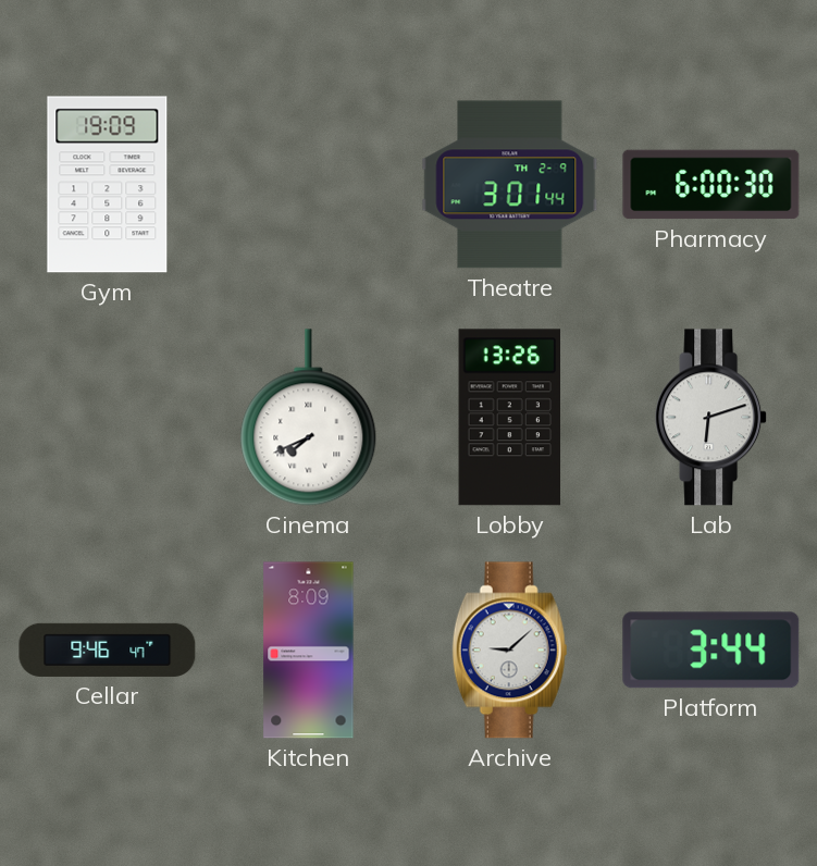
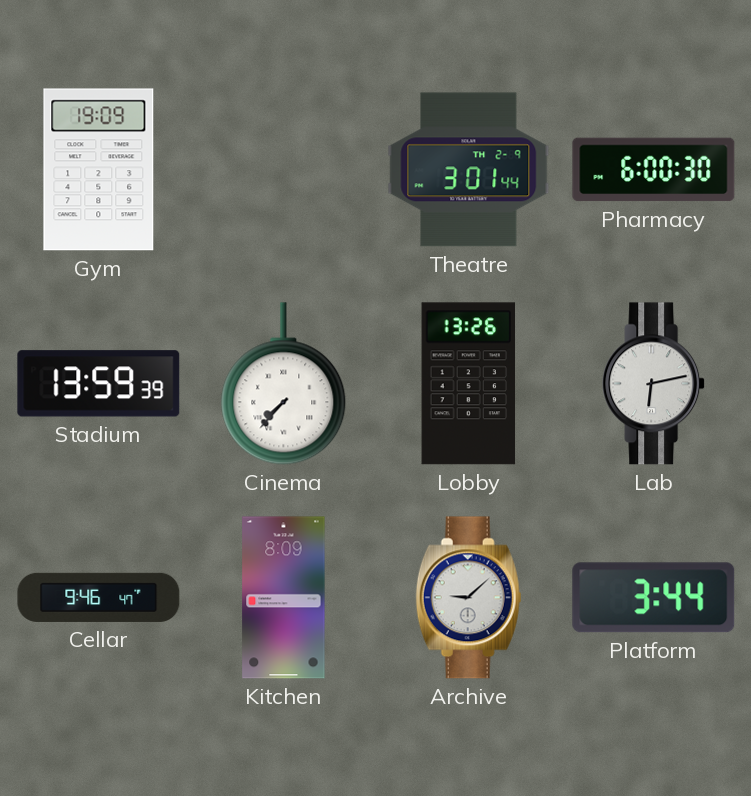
Stadium: none -> 13:59
Cinema: 7:41 -> 7:37
Lab: 6:12 -> 6:13
